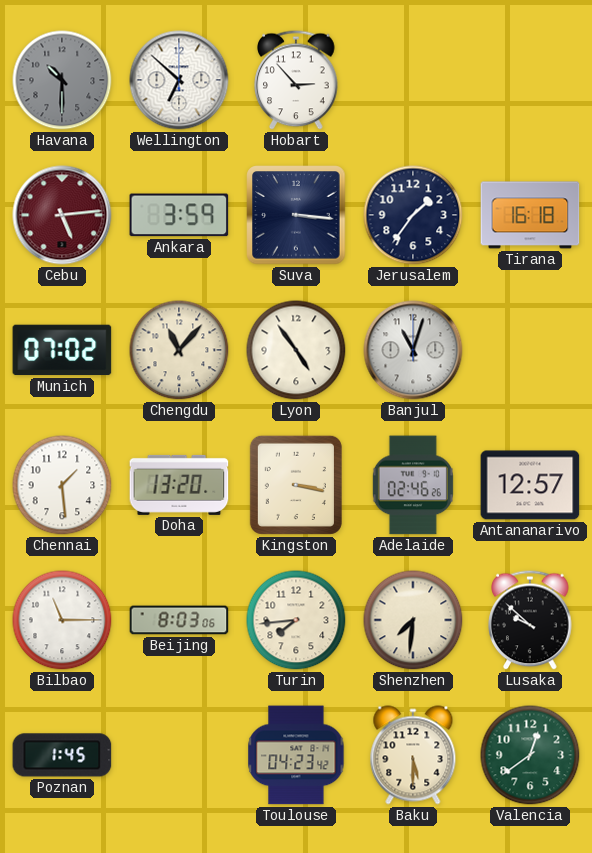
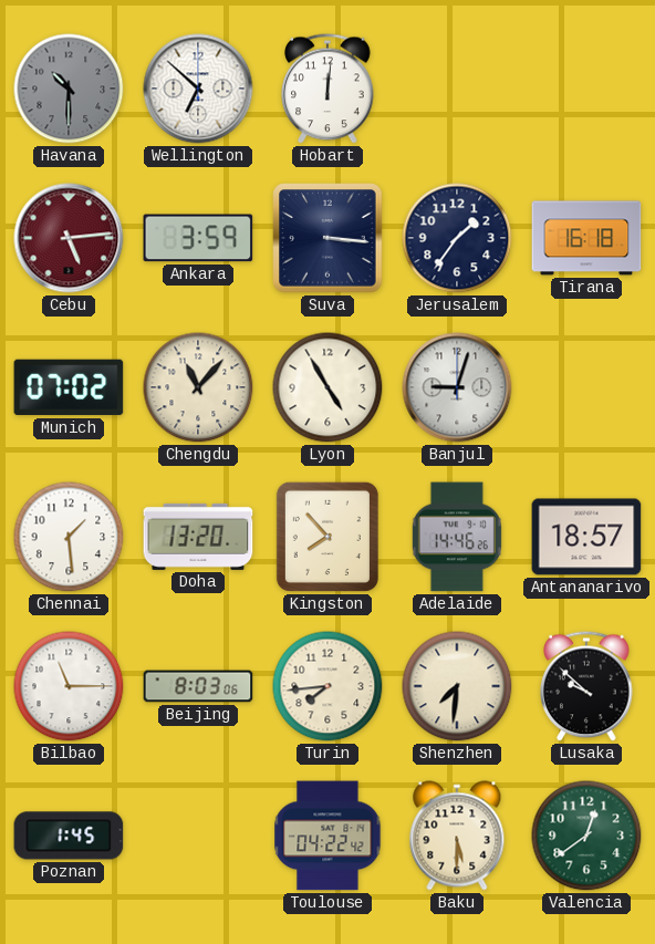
Hobart: 2:53 -> 12:01
Lyon: 4:54 -> 4:55
Banjul: 11:03 -> 9:03
Kingston: 3:17 -> 7:53
Adelaide: 02:46 -> 14:46
Antananarivo: 12:57 -> 18:57
Toulouse: 04:23 -> 04:22
